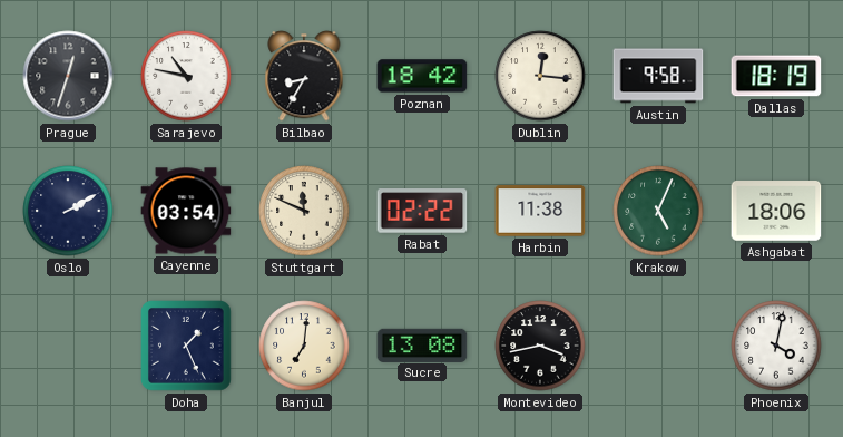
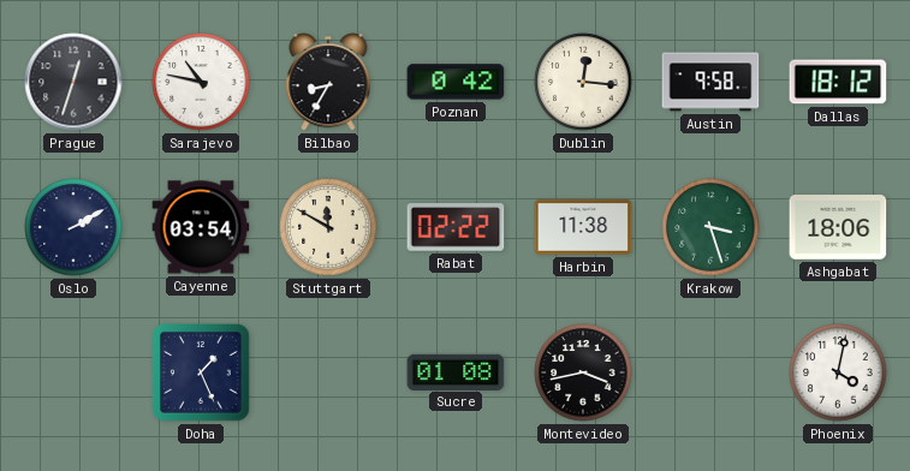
Poznan: 18:42 -> 0:42
Dallas: 18:19 -> 18:12
Stuttgart: 11:49 -> 11:50
Krakow: 5:04 -> 3:27
Banjul: 7:01 -> none
Sucre: 13:08 -> 01:08
